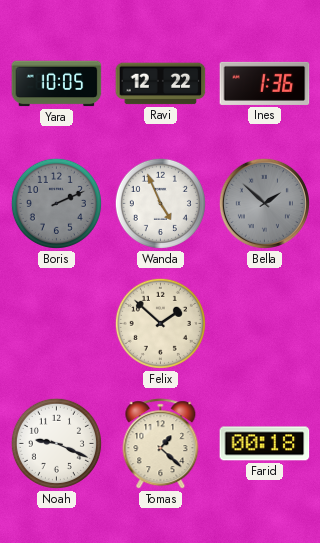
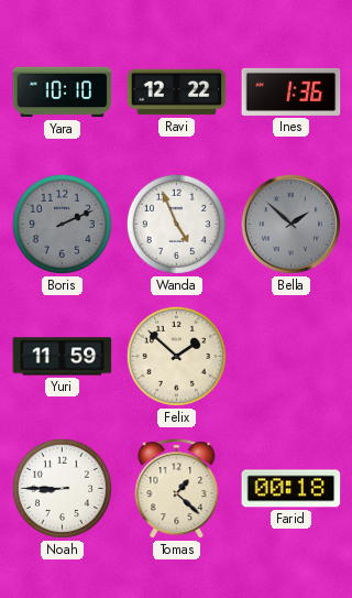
Yara: 10:05 -> 10:10
Yuri: none -> 11:59
Noah: 9:19 -> 8:45
